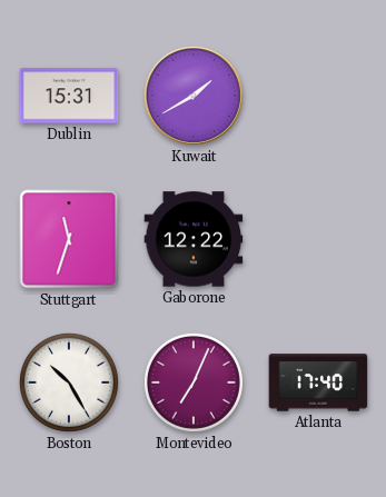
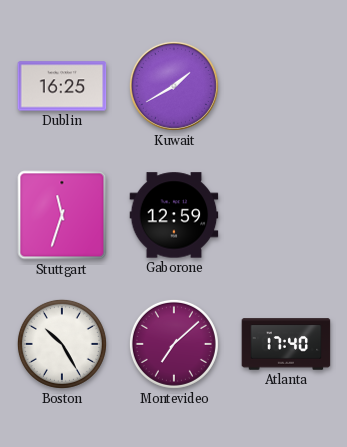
Dublin: 15:31 -> 16:25
Gaborone: 12:22 -> 12:59
Montevideo: 7:04 -> 7:08
